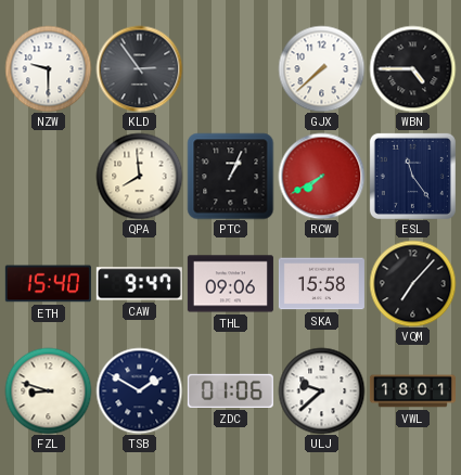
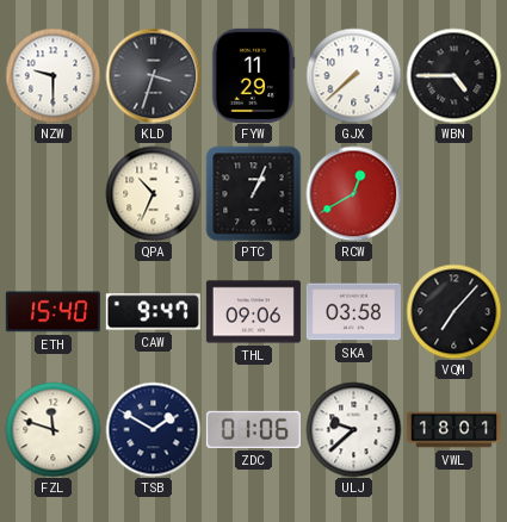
KLD: 2:54 -> 3:33
FYW: none -> 11:29
QPA: 7:59 -> 10:34
RCW: 7:40 -> 12:40
ESL: 11:24 -> none
SKA: 15:58 -> 03:58
FZL: 8:48 -> 11:48
